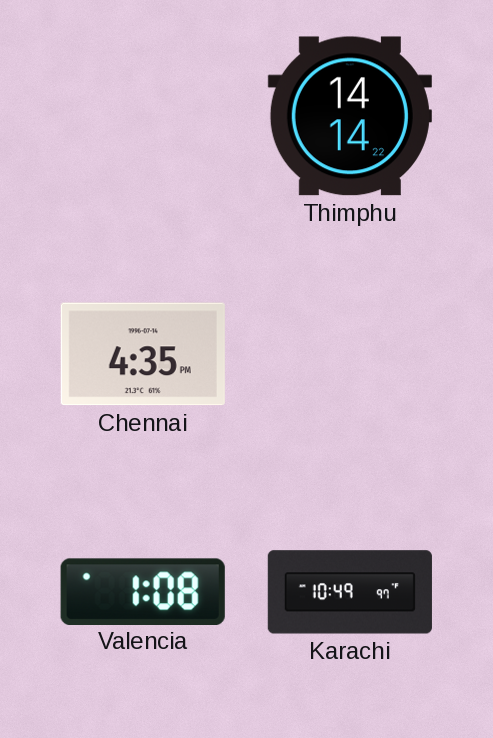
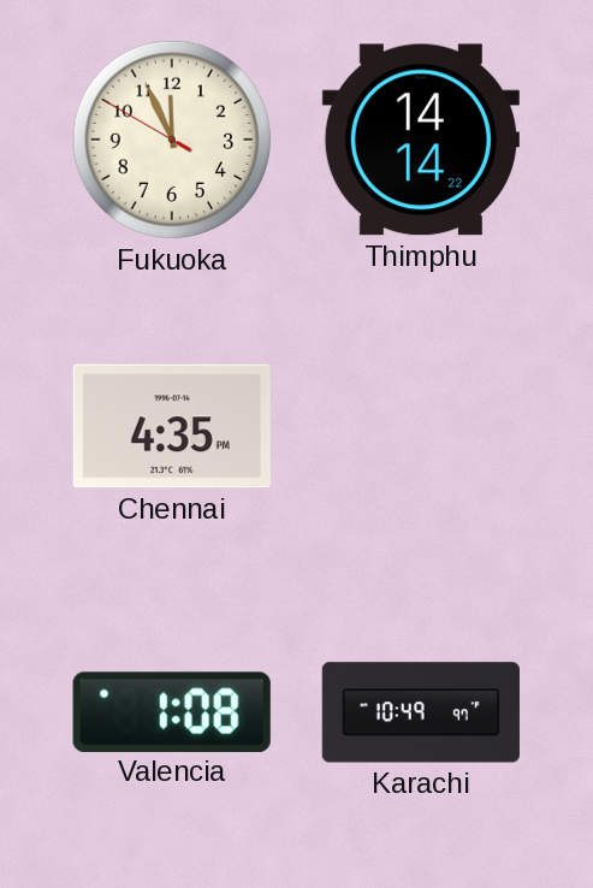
Fukuoka: none -> 11:55
